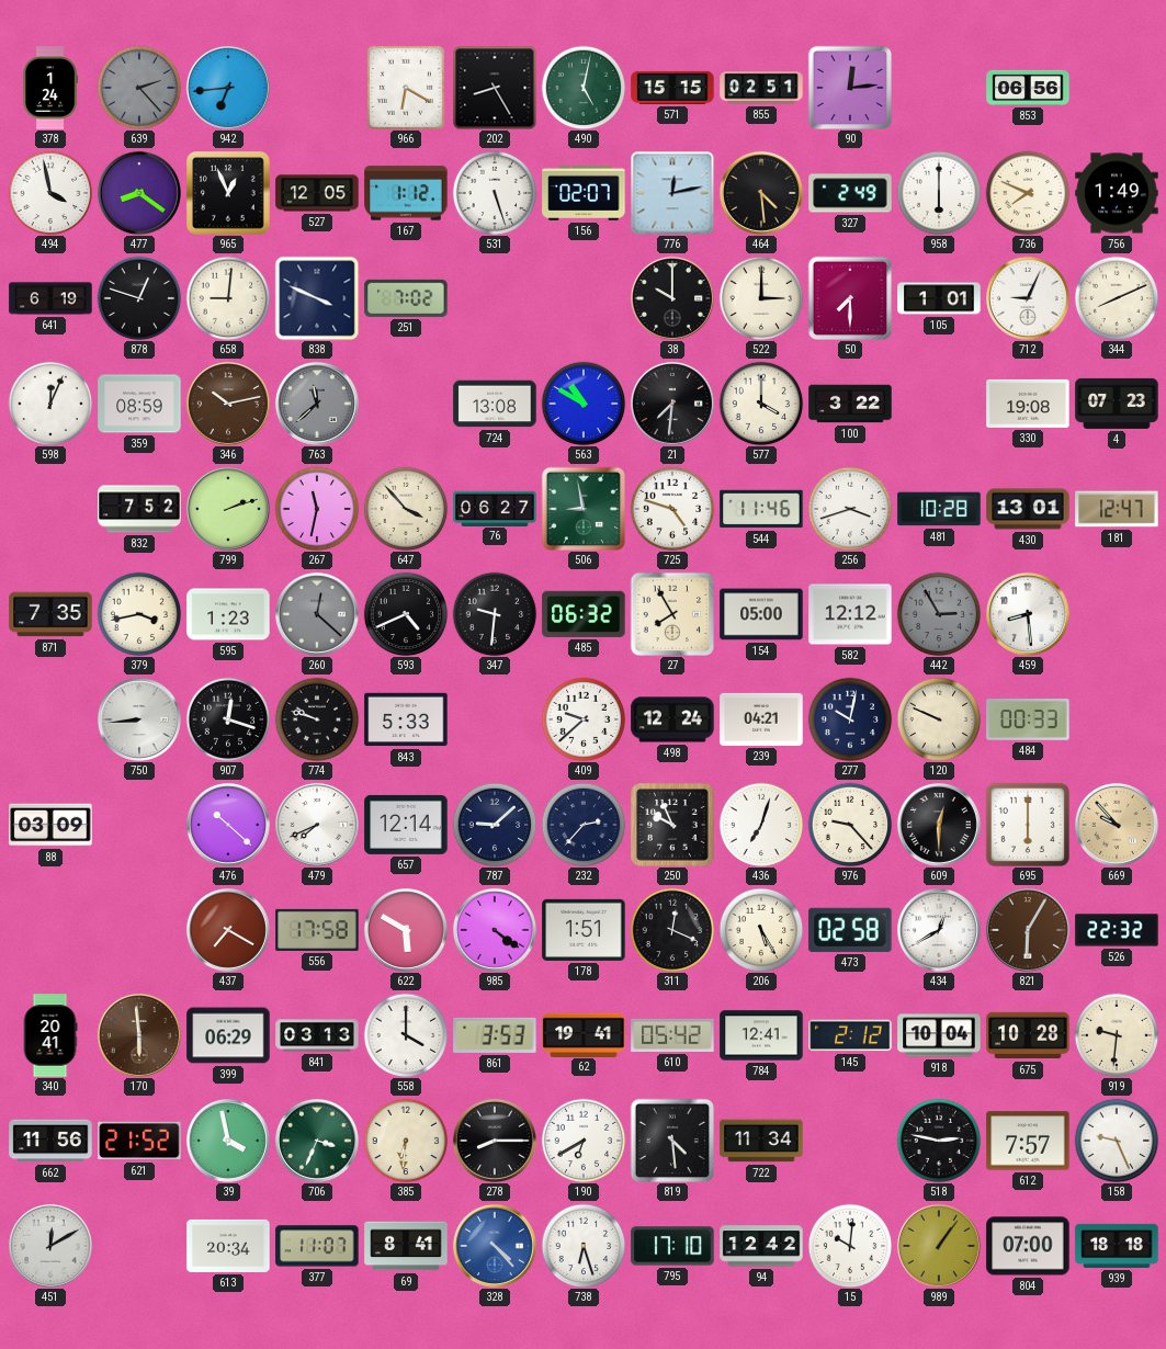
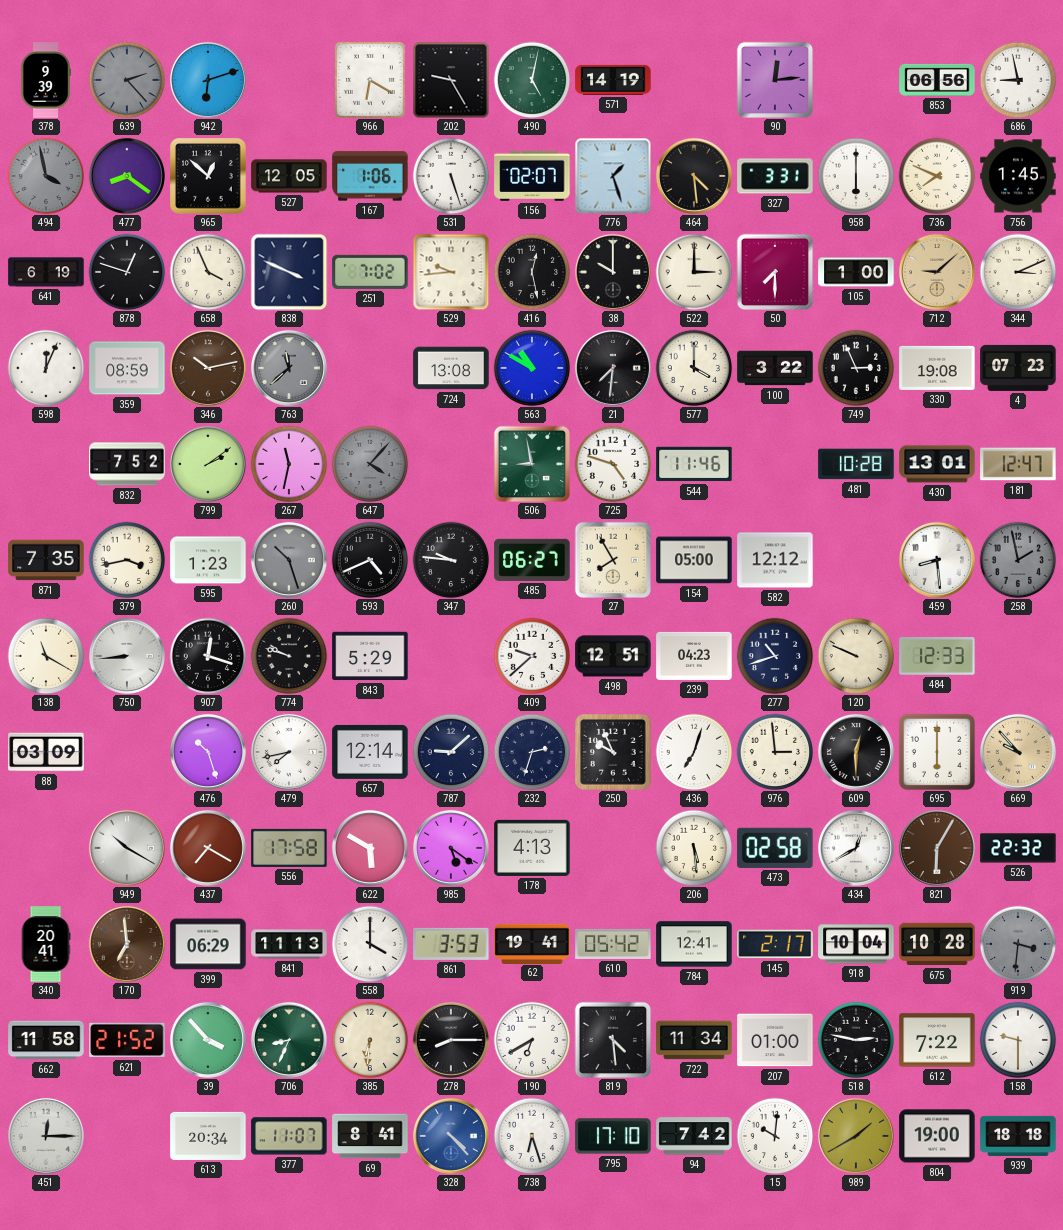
378: 1:24 -> 9:39
942: 6:44 -> 6:12
202: 8:25 -> 9:25
571: 15:15 -> 14:19
855: 02:51 -> none
686: none -> 8:58
494 dial: white -> grey
965: 12:56 -> 12:52
167: 1:12 -> 1:06
776: 12:13 -> 1:27
327: 2:49 -> 3:31
756: 1:49 -> 1:45
658: 9:01 -> 3:56
529: none -> 9:44
416: none -> 12:28
105: 1:01 -> 1:00
712: 9:04 -> 9:08
712 dial: white -> champagne
344: 8:11 -> 3:11
749: none -> 2:56
799: 2:12 -> 2:09
647: 3:53 -> 4:07
647 dial: cream -> grey
76: 06:27 -> none
256: 3:42 -> none
260: 12:22 -> 10:27
347: 9:31 -> 9:46
485: 06:32 -> 06:27
442: 2:55 -> none
258: none -> 1:58
138: none -> 11:20
843: 5:33 -> 5:29
498: 12:24 -> 12:51
239: 04:21 -> 04:23
277: 10:02 -> 10:42
484: 00:33 -> 12:33
476: 10:22 -> 10:27
479: 7:41 -> 7:43
232: 2:37 -> 2:33
976: 9:23 -> 2:59
949: none -> 10:20
985: 4:21 -> 5:21
178: 1:51 -> 4:13
311: 12:19 -> none
206: 5:25 -> 5:29
170: 5:59 -> 6:59
841: 03:13 -> 11:13
145: 2:12 -> 2:17
919: 9:31 -> 3:31
919 dial: cream -> grey
662: 11:56 -> 11:58
39: 3:58 -> 3:53
706: 3:34 -> 8:34
207: none -> 01:00
612: 7:57 -> 7:22
158: 9:26 -> 9:30
451: 12:10 -> 12:15
94: 12:42 -> 7:42
989: 1:06 -> 1:40
804: 07:00 -> 19:00
